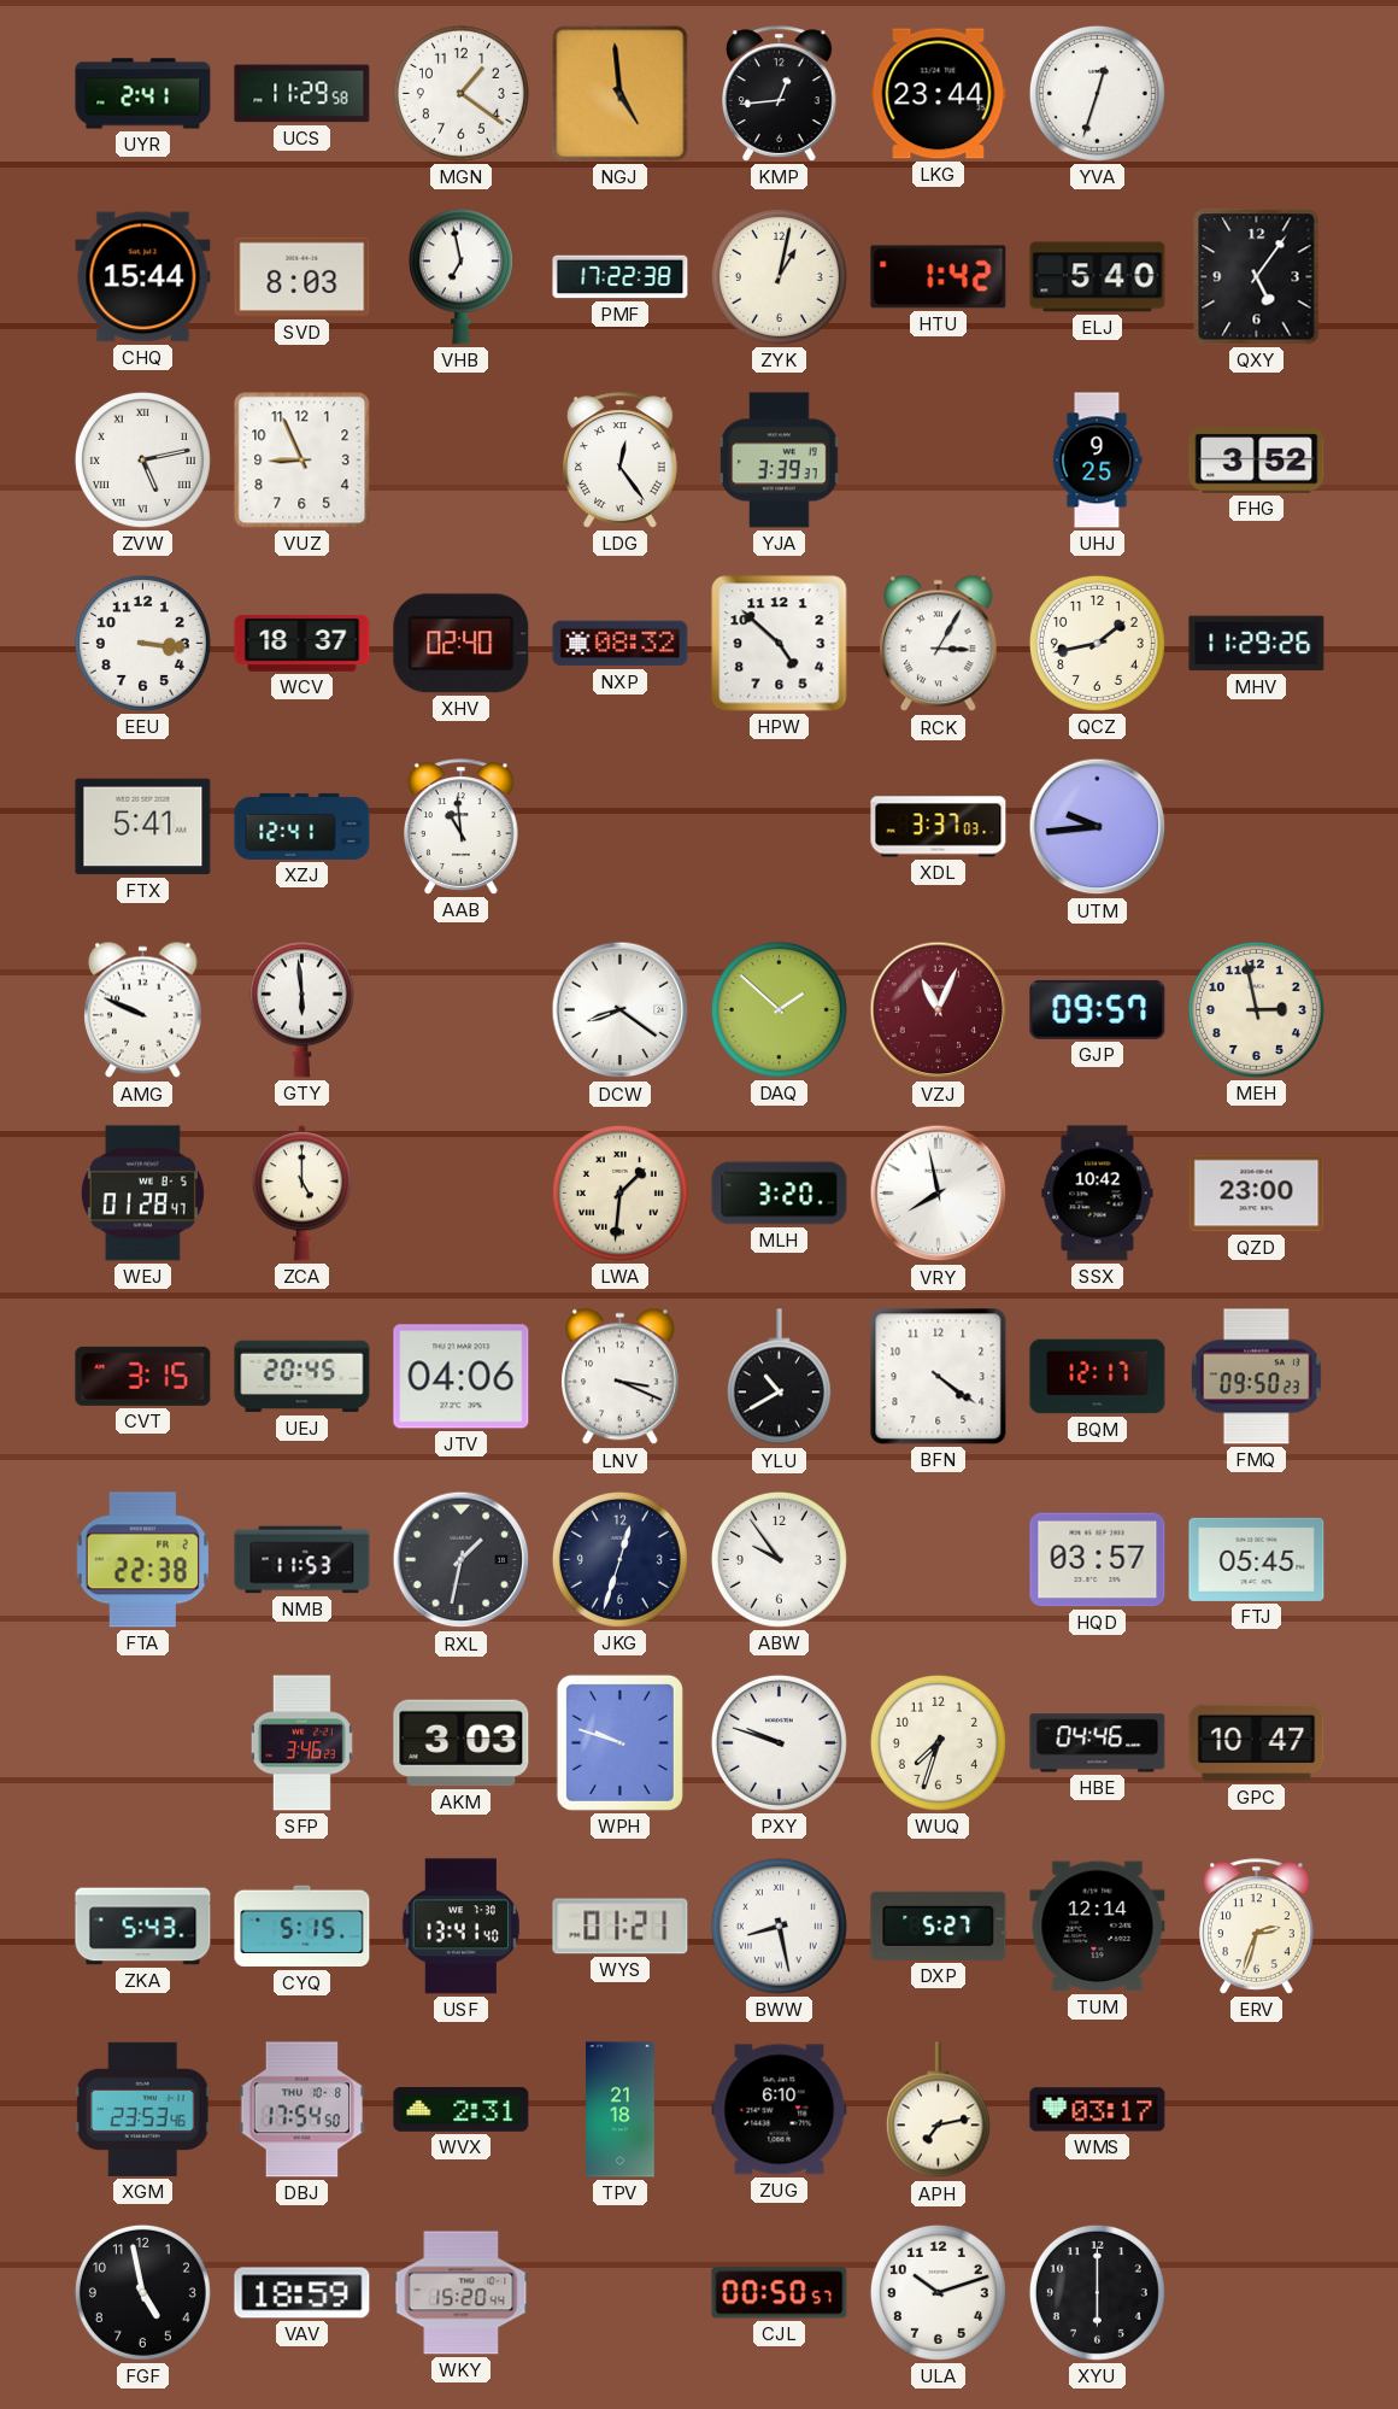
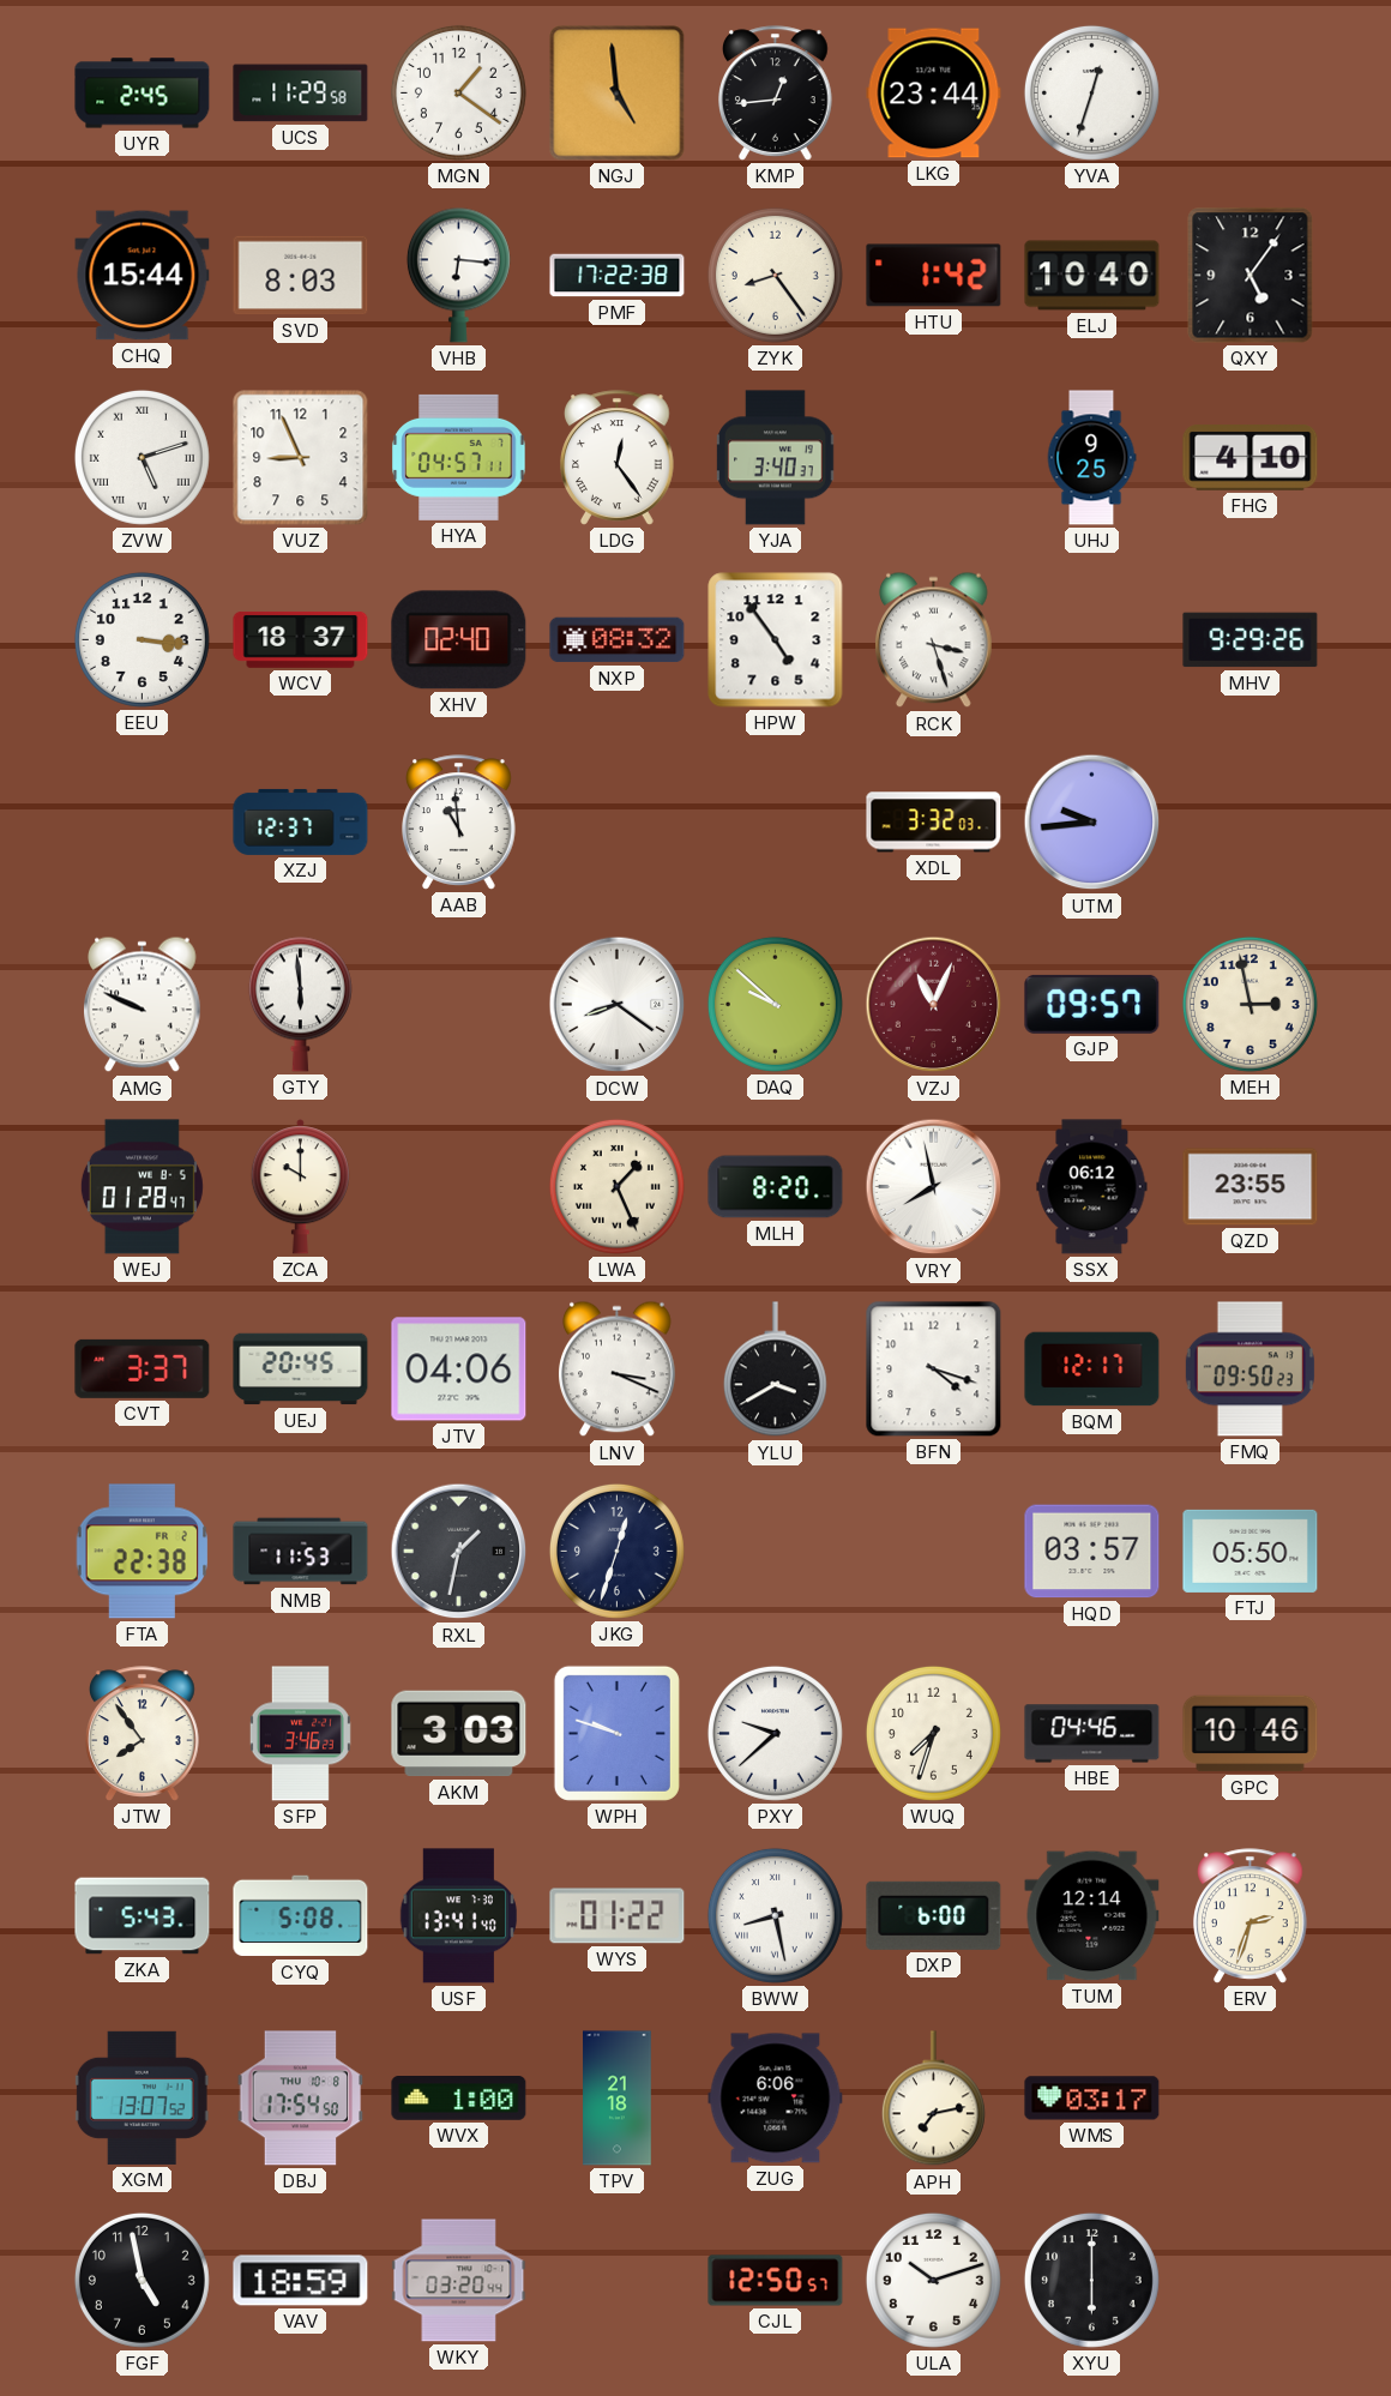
UYR: 2:41 -> 2:45
VHB: 6:58 -> 6:16
ZYK: 1:02 -> 8:24
ELJ: 5:40 -> 10:40
ZVW: 5:13 -> 5:12
HYA: none -> 04:57
YJA: 3:39 -> 3:40
FHG: 3:52 -> 4:10
HPW: 4:52 -> 4:54
RCK: 3:05 -> 3:27
QCZ: 1:43 -> none
MHV: 11:29 -> 9:29
FTX: 5:41 -> none
XZJ: 12:41 -> 12:37
XDL: 3:37 -> 3:32
DAQ: 1:52 -> 9:52
ZCA: 5:00 -> 10:00
LWA: 1:31 -> 1:26
MLH: 3:20 -> 8:20
SSX: 10:42 -> 06:12
QZD: 23:00 -> 23:55
CVT: 3:15 -> 3:37
YLU: 10:40 -> 3:40
BFN: 4:21 -> 4:18
ABW: 9:54 -> none
FTJ: 05:45 -> 05:50
JTW: none -> 7:54
PXY: 9:48 -> 9:38
GPC: 10:47 -> 10:46
CYQ: 5:15 -> 5:08
WYS: 01:21 -> 01:22
DXP: 5:27 -> 6:00
XGM: 23:53 -> 13:07
WVX: 2:31 -> 1:00
ZUG: 6:10 -> 6:06
WKY: 15:20 -> 03:20
CJL: 00:50 -> 12:50
